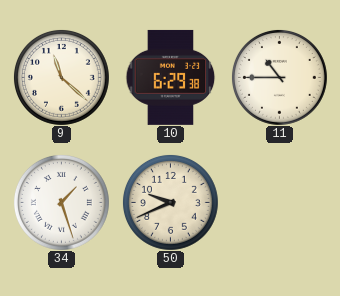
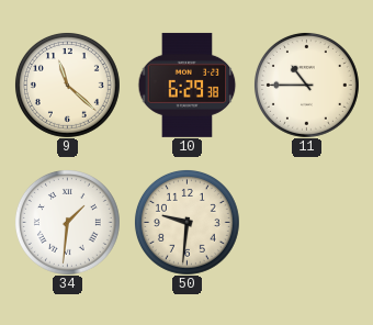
34: 1:27 -> 1:31
50: 9:41 -> 9:31
